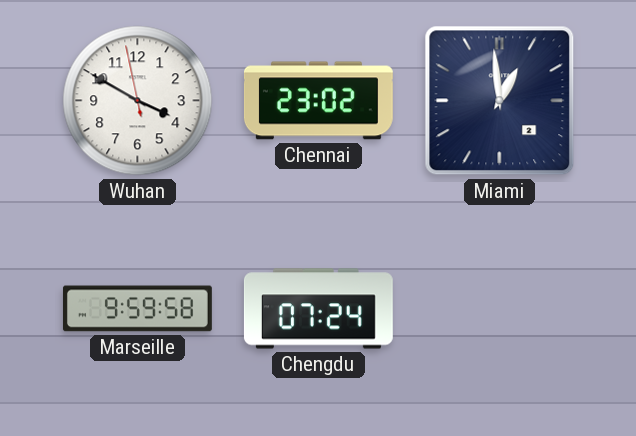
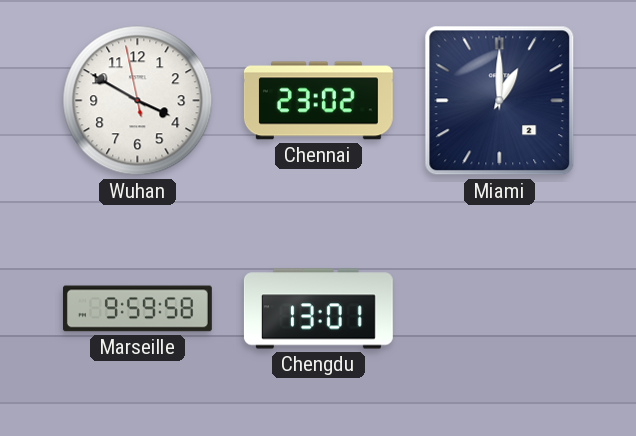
Miami: 12:59 -> 1:00
Chengdu: 07:24 -> 13:01
